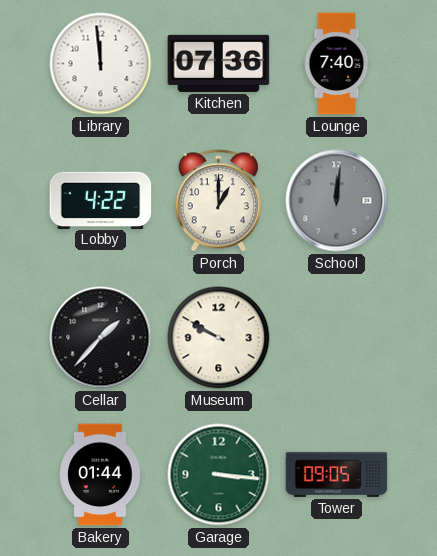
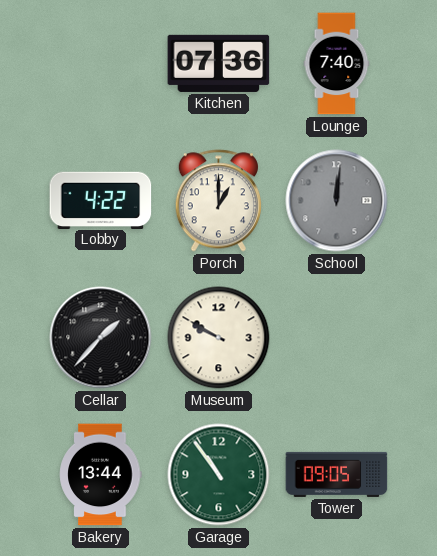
Library: 11:59 -> none
Bakery: 01:44 -> 13:44
Garage: 3:16 -> 10:54
